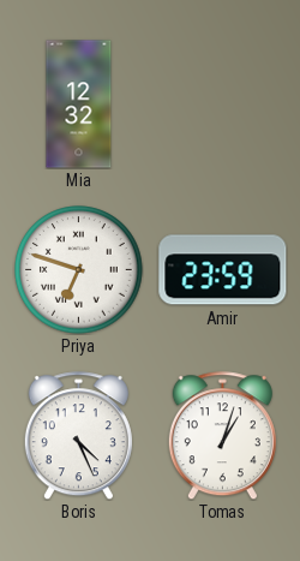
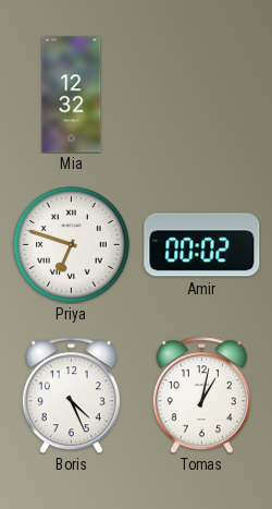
Amir: 23:59 -> 00:02
Tomas: 1:03 -> 1:02
